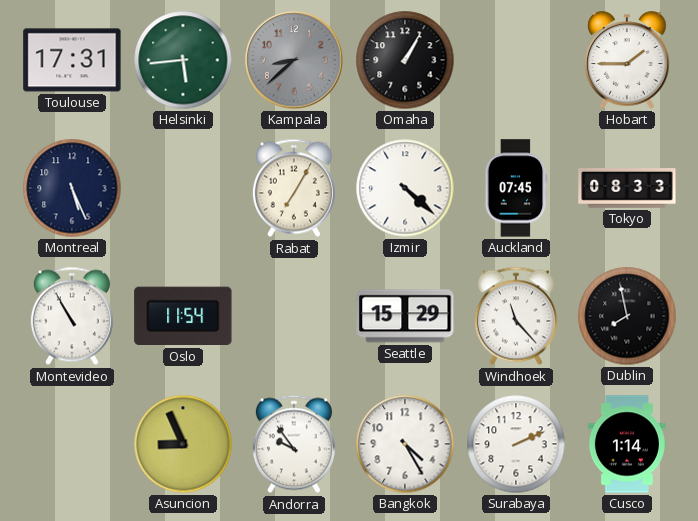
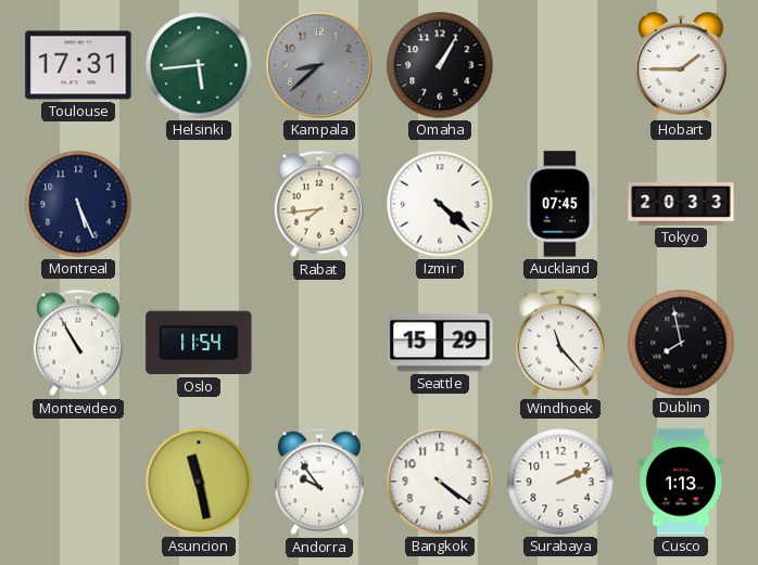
Rabat: 7:05 -> 7:44
Tokyo: 08:33 -> 20:33
Asuncion: 8:56 -> 11:28
Bangkok: 4:25 -> 4:21
Cusco: 1:14 -> 1:13
